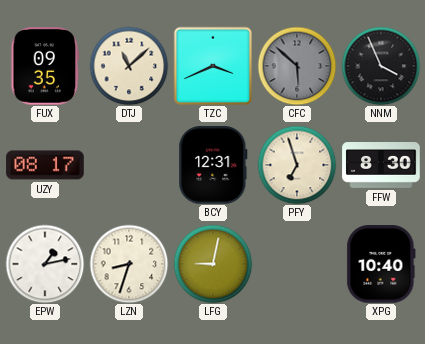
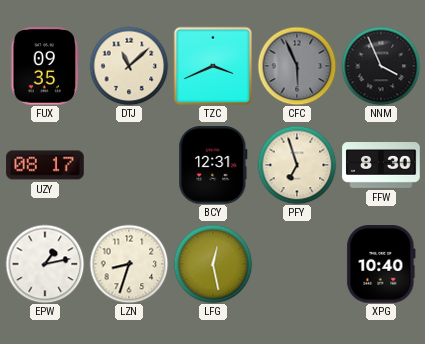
CFC: 5:52 -> 5:56
LFG: 9:02 -> 12:28
